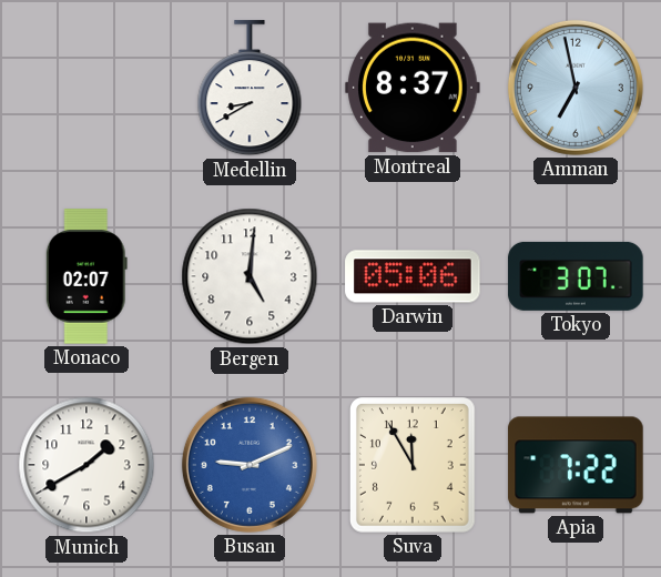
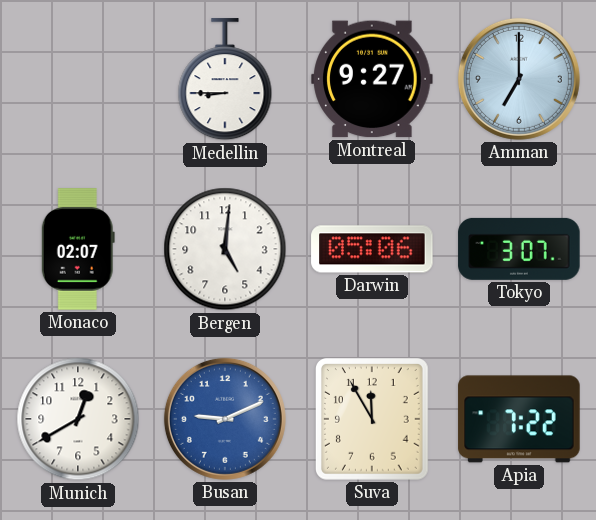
Medellin: 8:40 -> 8:45
Montreal: 8:37 -> 9:27
Amman: 6:58 -> 7:00
Munich: 1:40 -> 12:40
